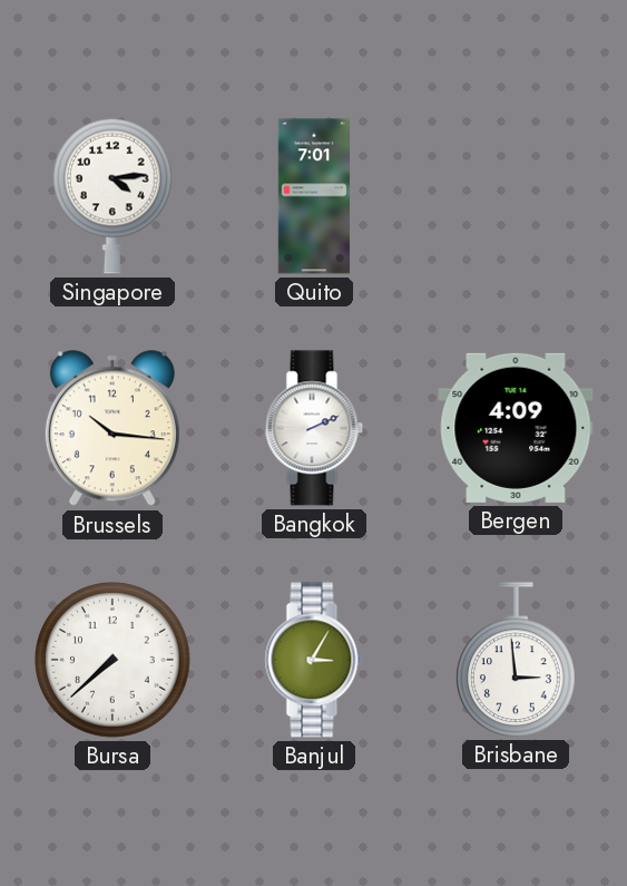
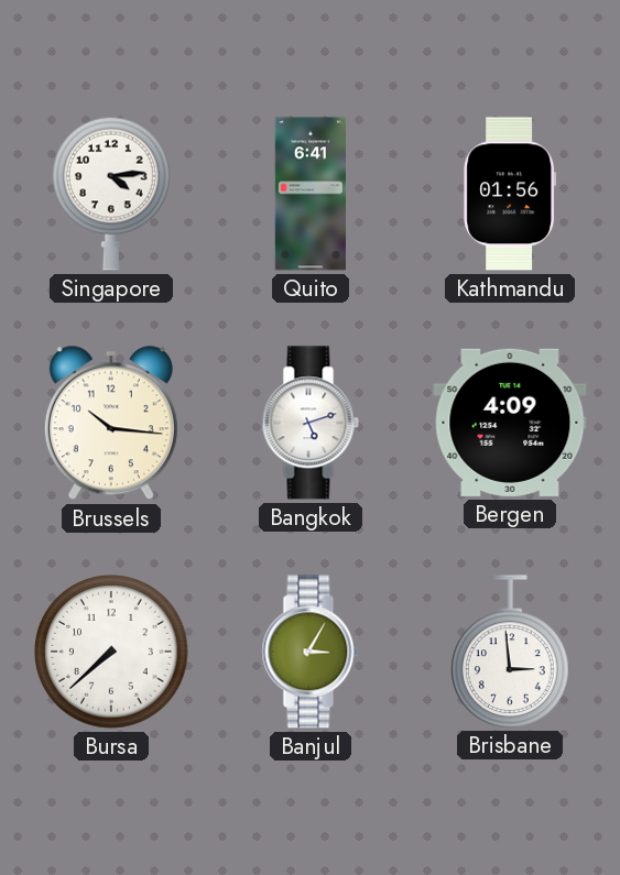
Quito: 7:01 -> 6:41
Kathmandu: none -> 01:56
Bangkok: 2:11 -> 5:12
